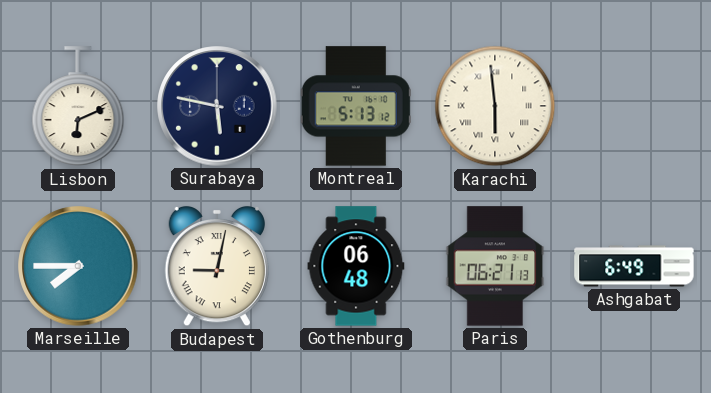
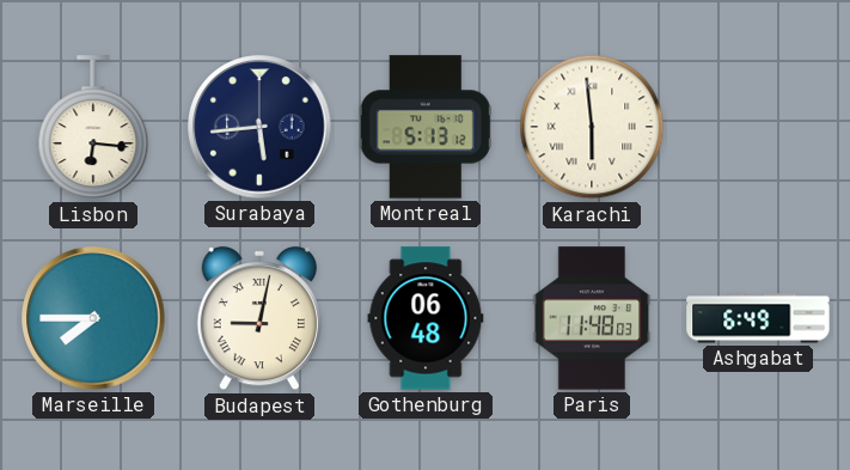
Lisbon: 6:11 -> 6:16
Surabaya: 5:47 -> 5:44
Paris: 06:21 -> 11:48
